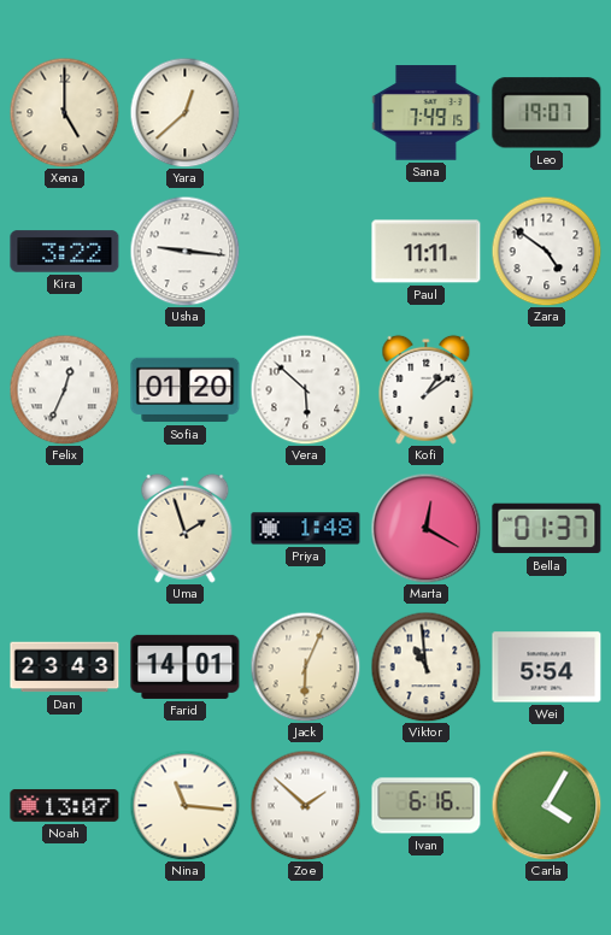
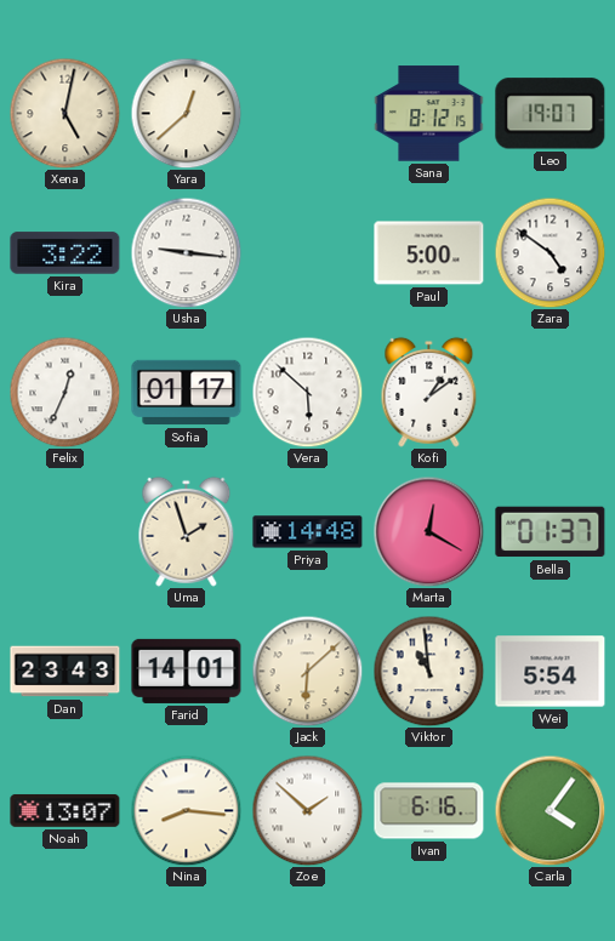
Xena: 5:00 -> 5:02
Sana: 7:49 -> 8:12
Paul: 11:11 -> 5:00
Sofia: 01:20 -> 01:17
Priya: 1:48 -> 14:48
Jack: 6:04 -> 6:08
Nina: 11:16 -> 8:16
Carla: 4:05 -> 4:06
